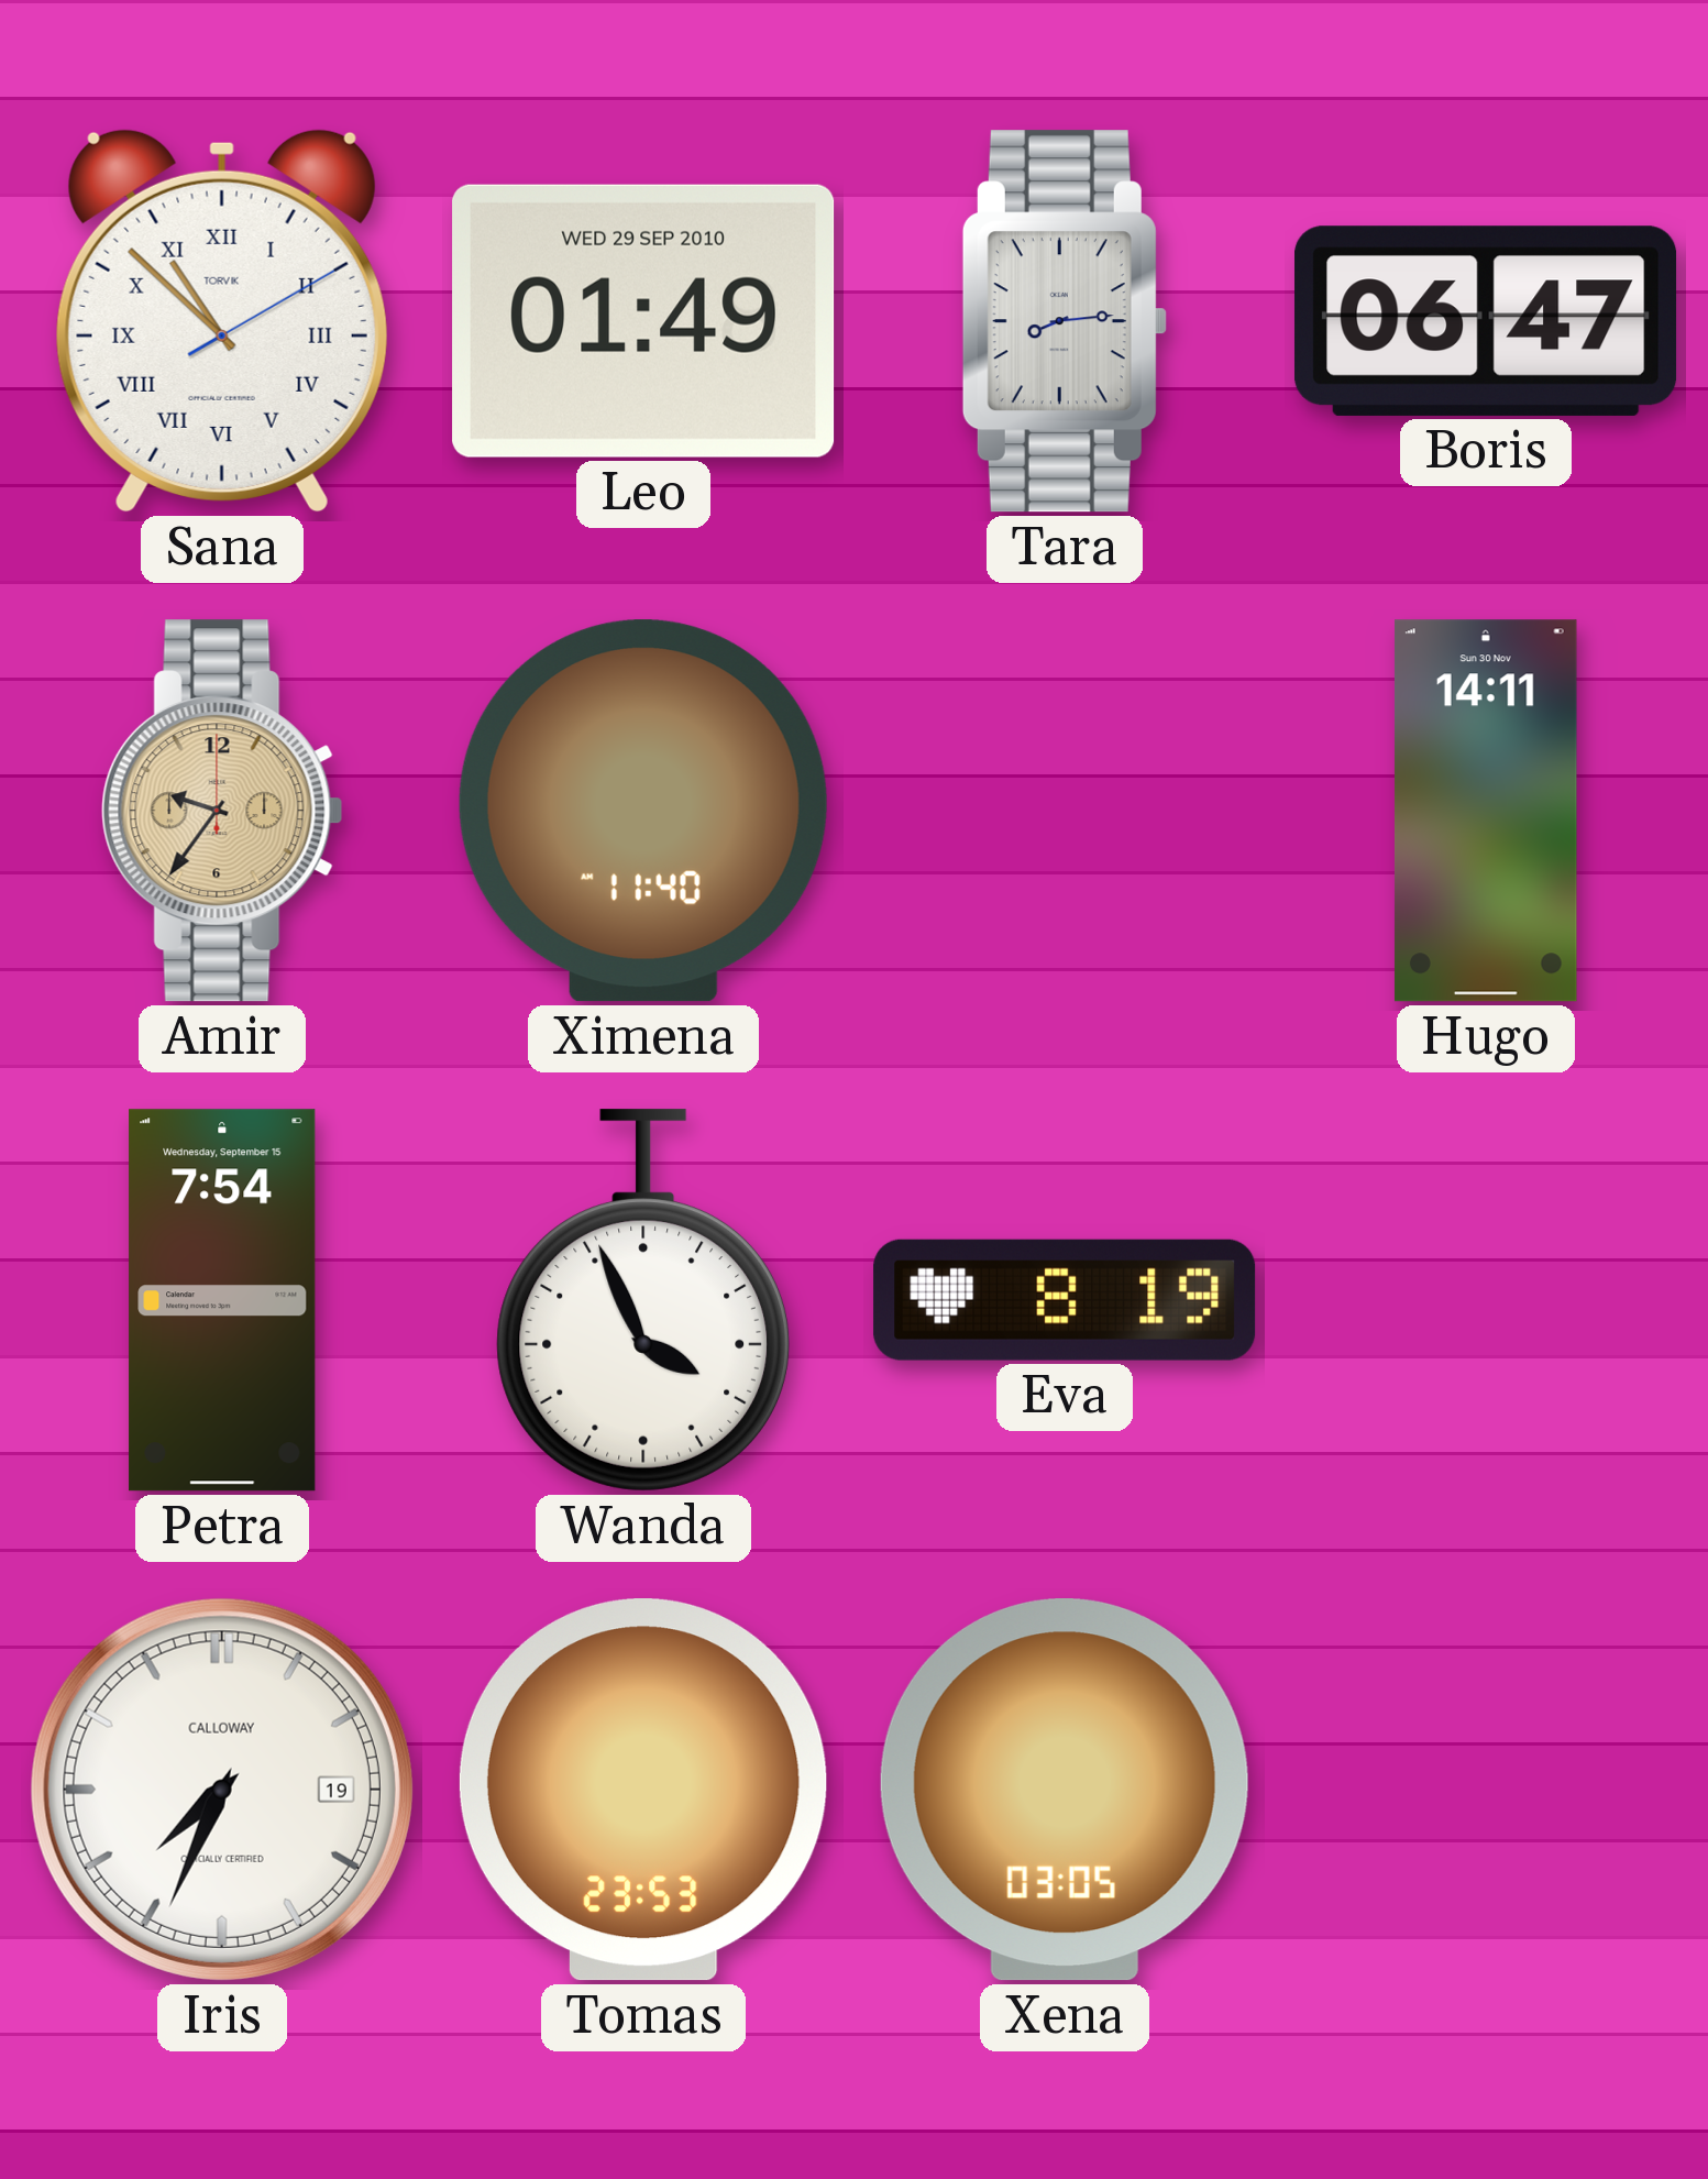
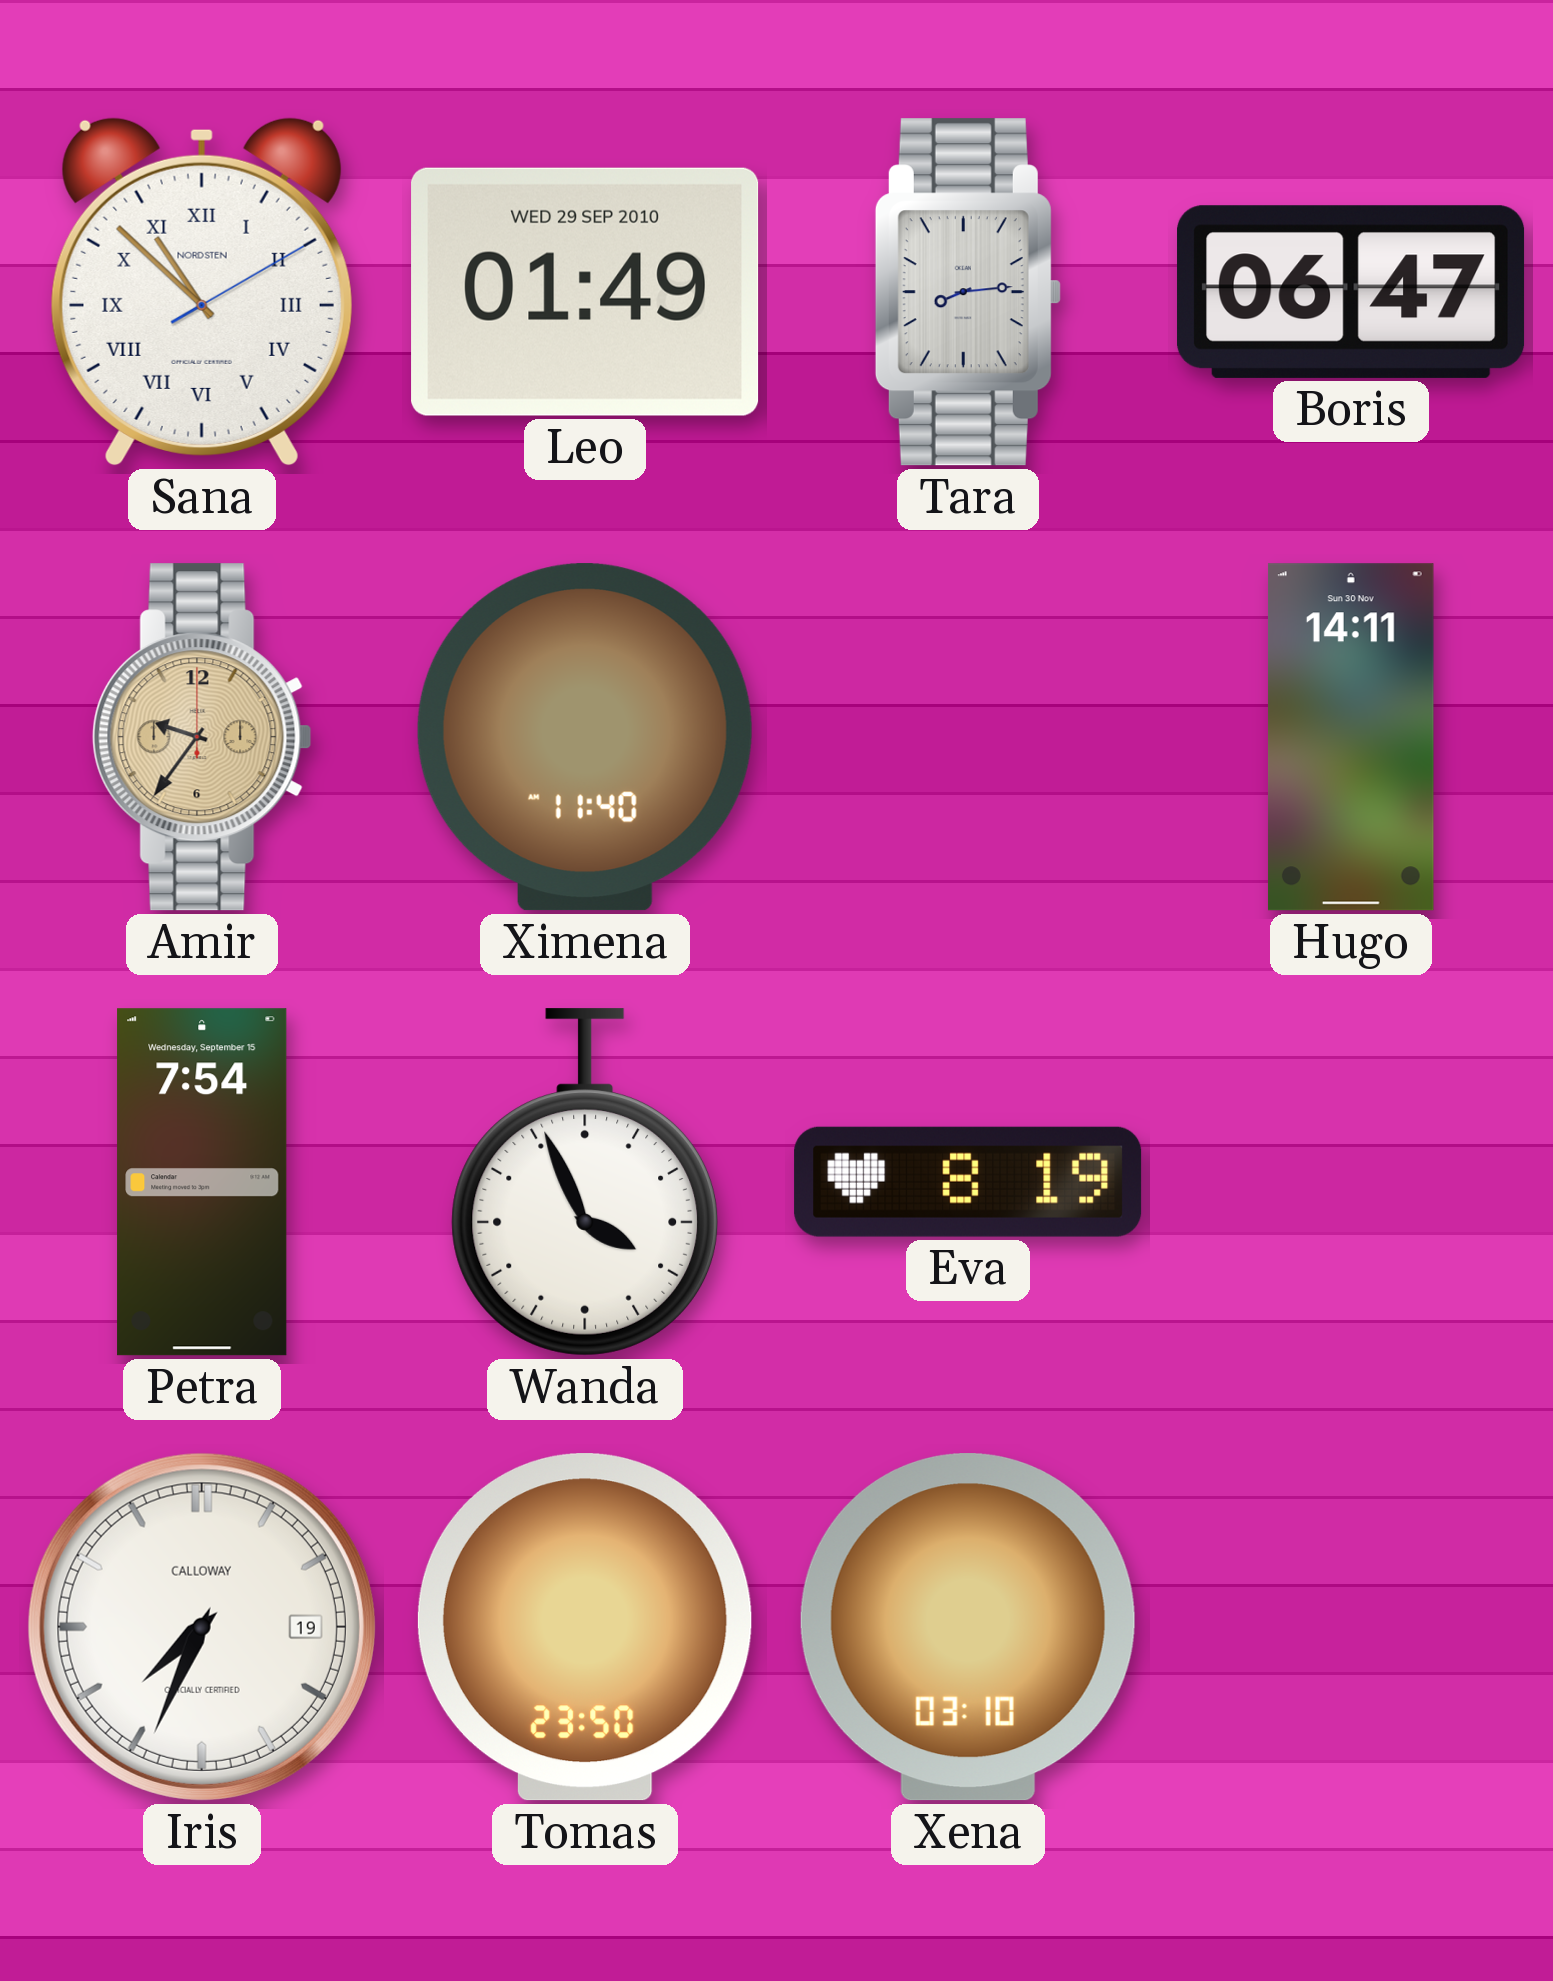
Sana brand: TORVIK -> NORDSTEN
Tomas: 23:53 -> 23:50
Xena: 03:05 -> 03:10
